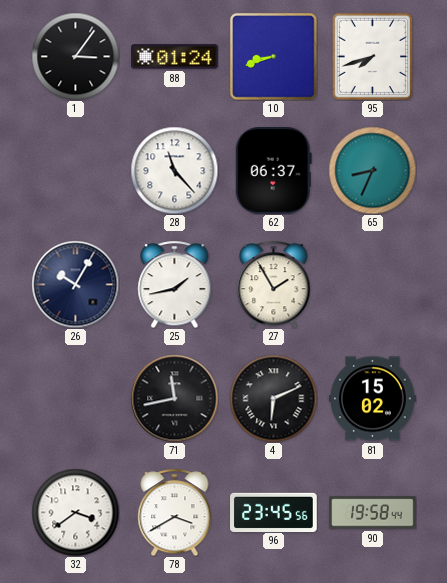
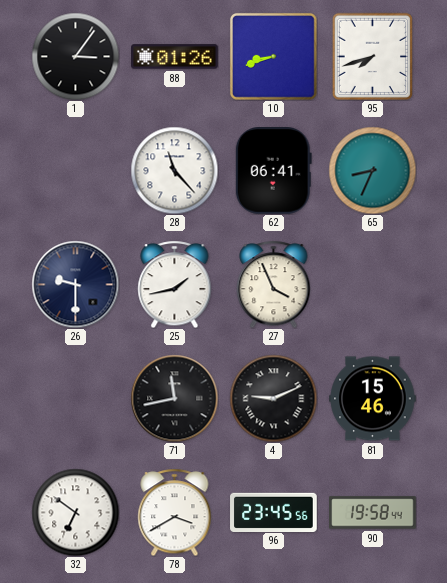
88: 01:24 -> 01:26
62: 06:37 -> 06:41
26: 10:05 -> 9:30
27: 1:55 -> 3:56
4: 6:11 -> 9:11
81: 15:02 -> 15:46
32: 3:39 -> 6:51
